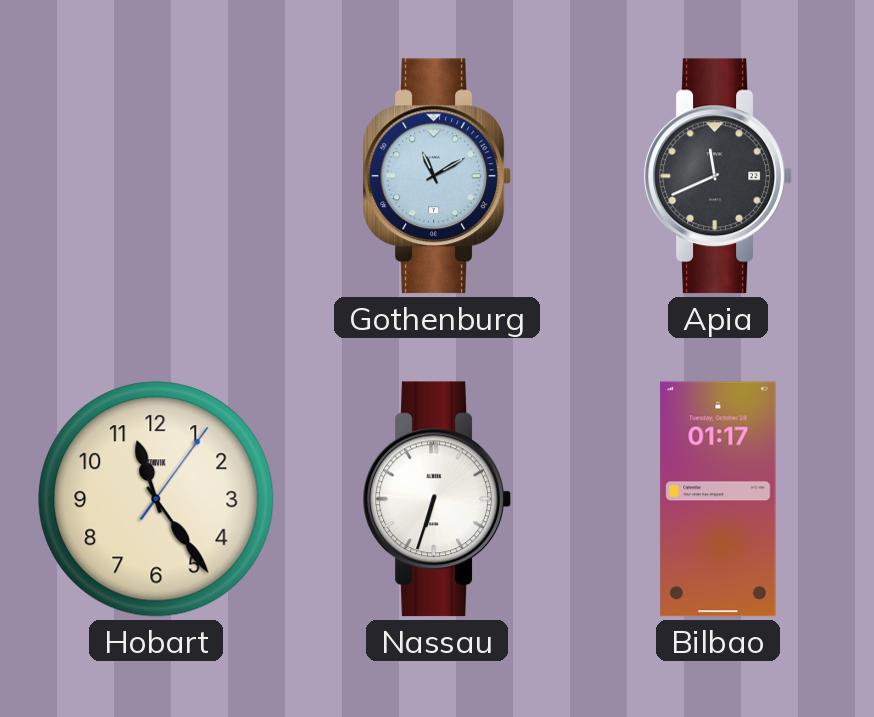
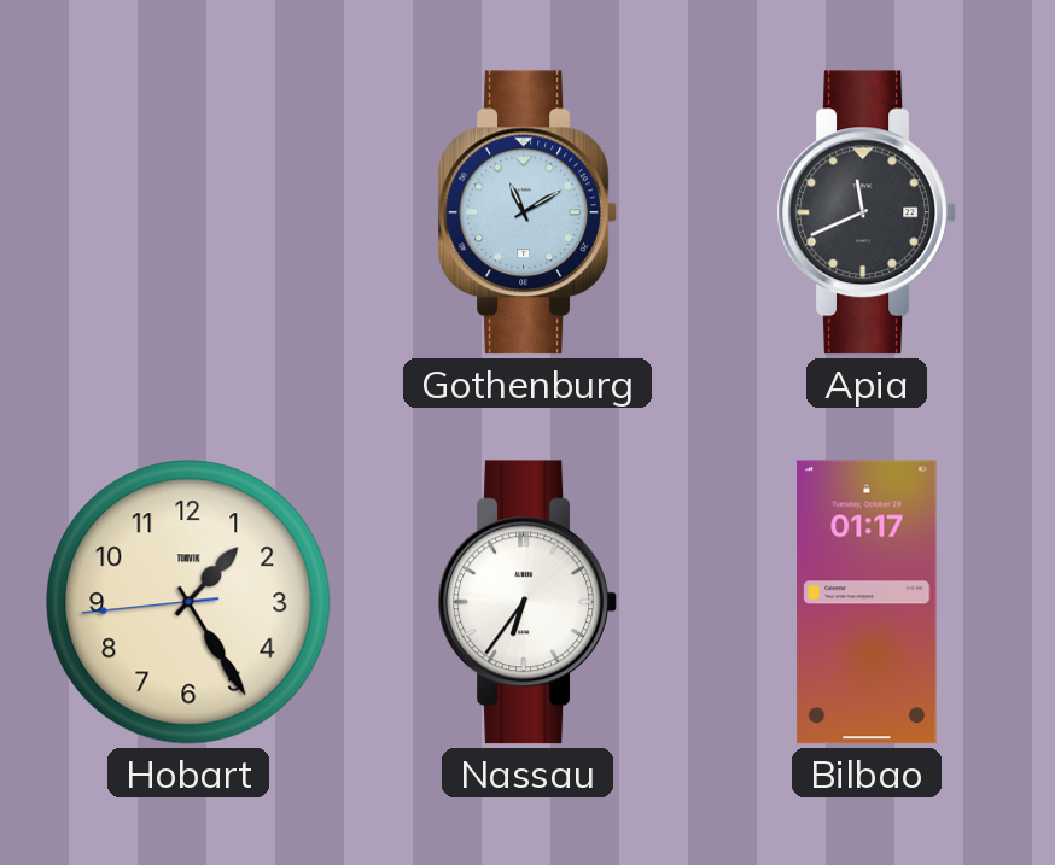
Hobart: 11:24 -> 1:24
Nassau: 6:33 -> 6:36
